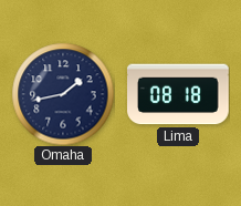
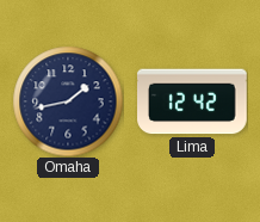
Lima: 08:18 -> 12:42
